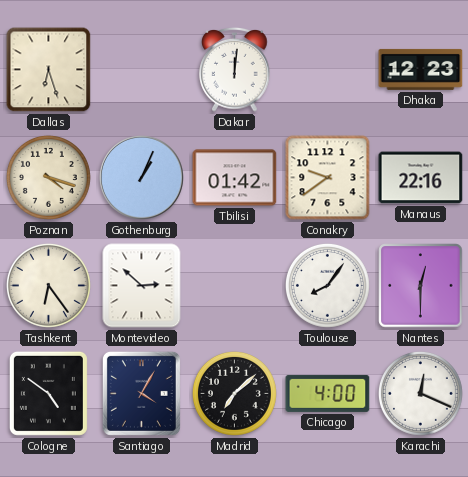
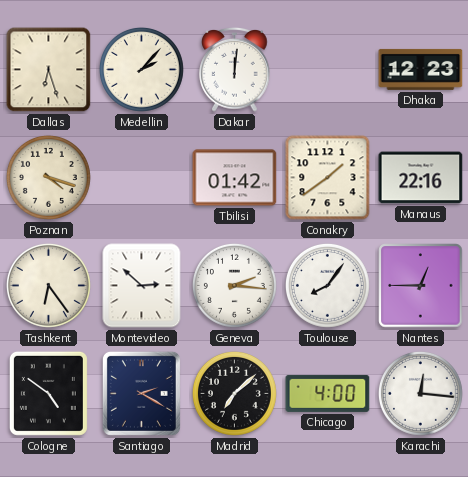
Medellin: none -> 2:07
Gothenburg: 1:04 -> none
Conakry: 9:39 -> 1:39
Geneva: none -> 2:16
Nantes: 12:30 -> 12:45
Santiago: 4:05 -> 2:20
Karachi: 12:19 -> 12:16
